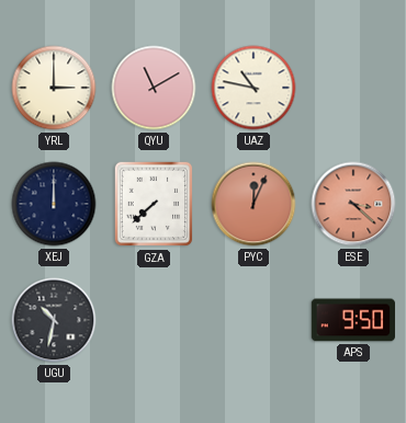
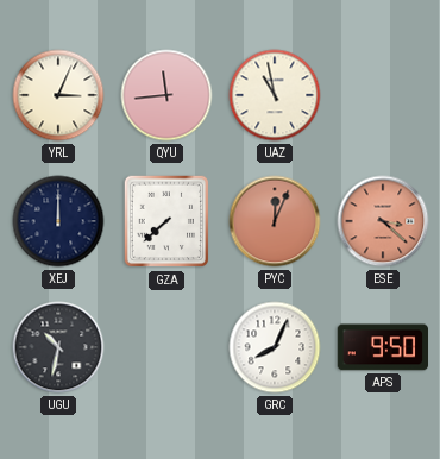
YRL: 3:00 -> 3:04
QYU: 11:10 -> 11:44
UAZ: 10:47 -> 10:58
GRC: none -> 8:04
